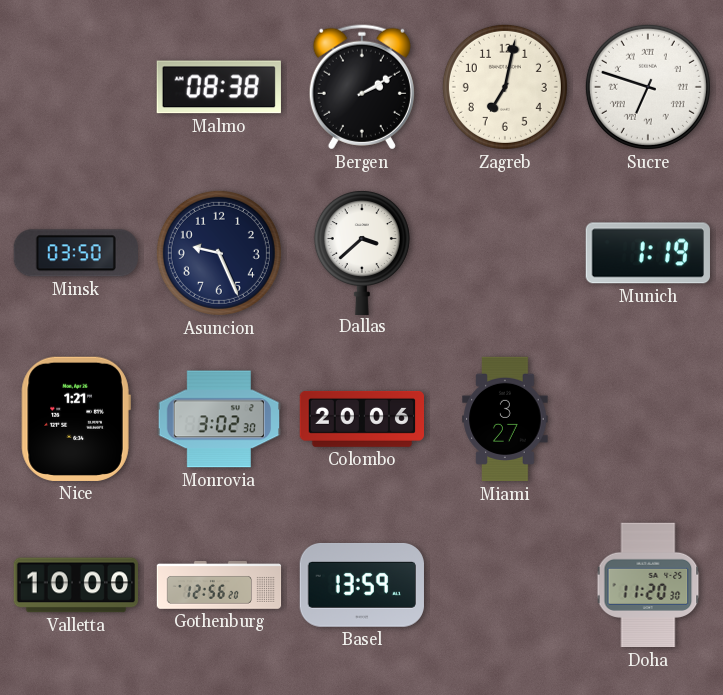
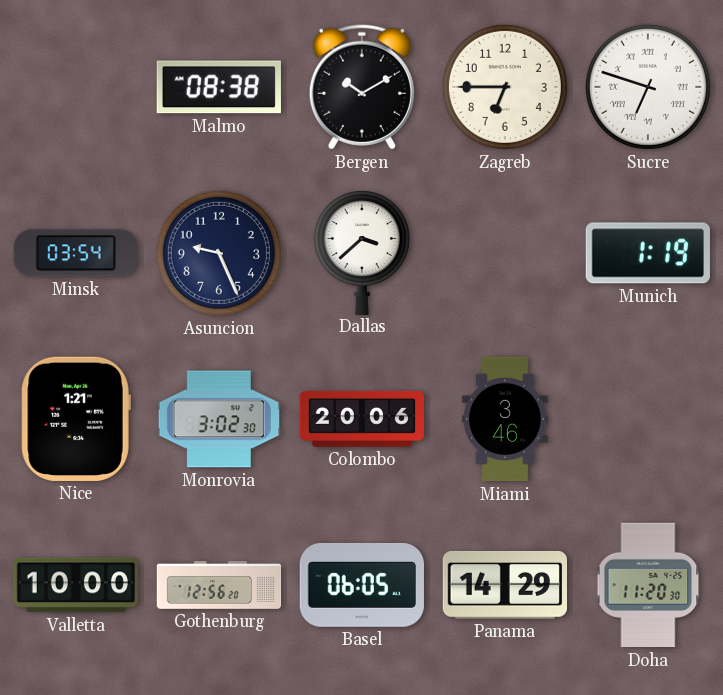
Bergen: 2:10 -> 10:10
Zagreb: 7:02 -> 6:45
Minsk: 03:50 -> 03:54
Miami: 3:27 -> 3:46
Basel: 13:59 -> 06:05
Panama: none -> 14:29
